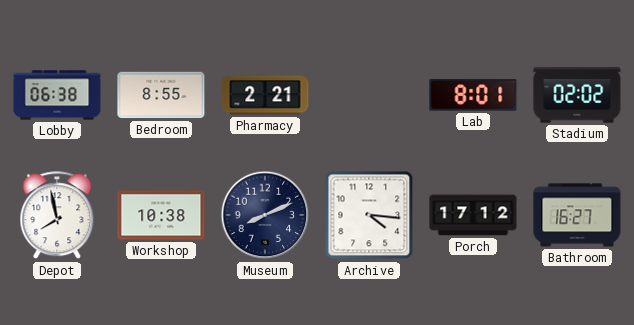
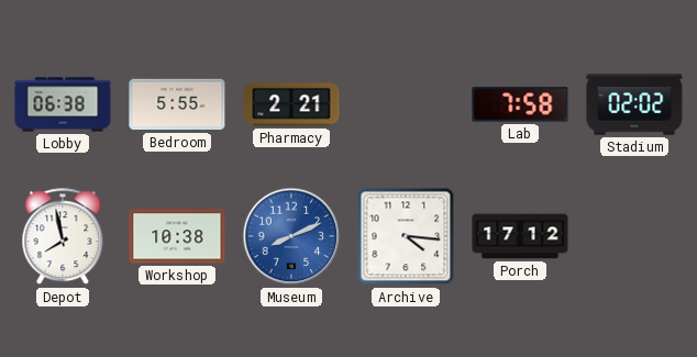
Bedroom: 8:55 -> 5:55
Lab: 8:01 -> 7:58
Museum dial: navy -> blue
Bathroom: 16:27 -> none
